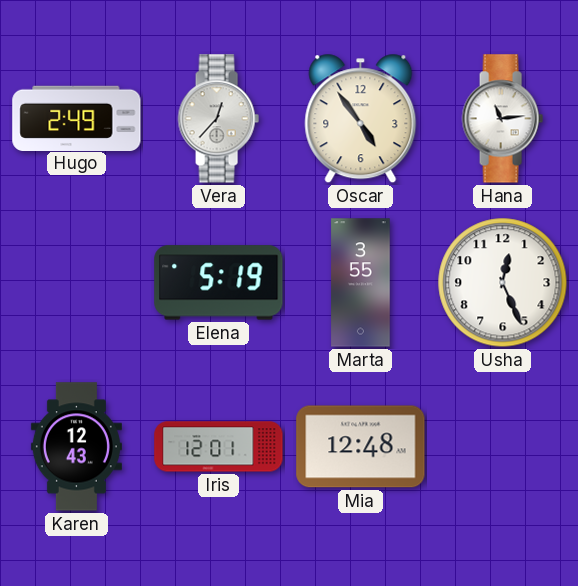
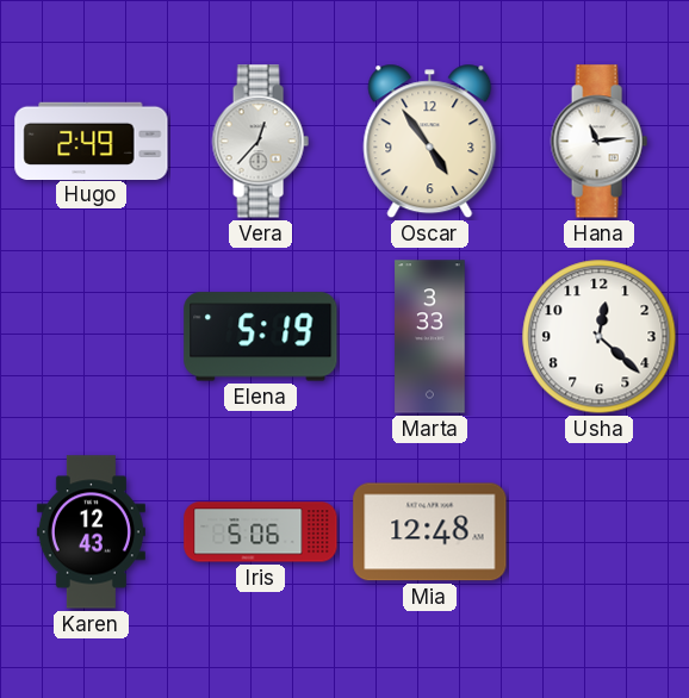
Marta: 3:55 -> 3:33
Usha: 12:26 -> 12:22
Iris: 12:01 -> 5:06
